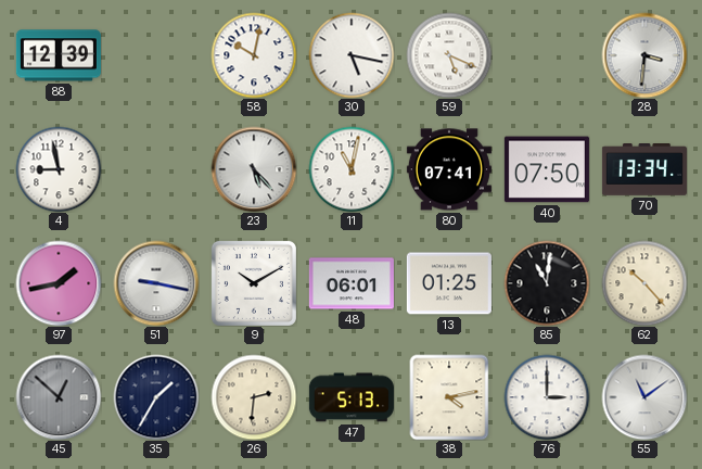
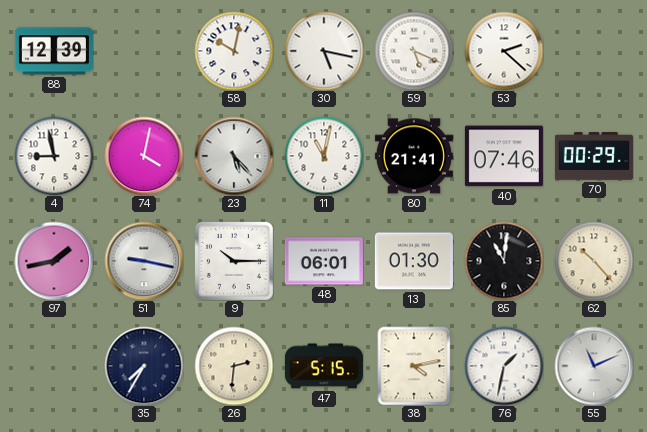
53: none -> 2:22
28: 3:31 -> none
74: none -> 4:02
80: 07:41 -> 21:41
40: 07:50 -> 07:46
70: 13:34 -> 00:29
9: 10:10 -> 10:15
13: 01:25 -> 01:30
45: 12:52 -> none
35: 1:35 -> 7:35
47: 5:13 -> 5:15
76: 3:00 -> 1:32
55: 11:09 -> 11:11
